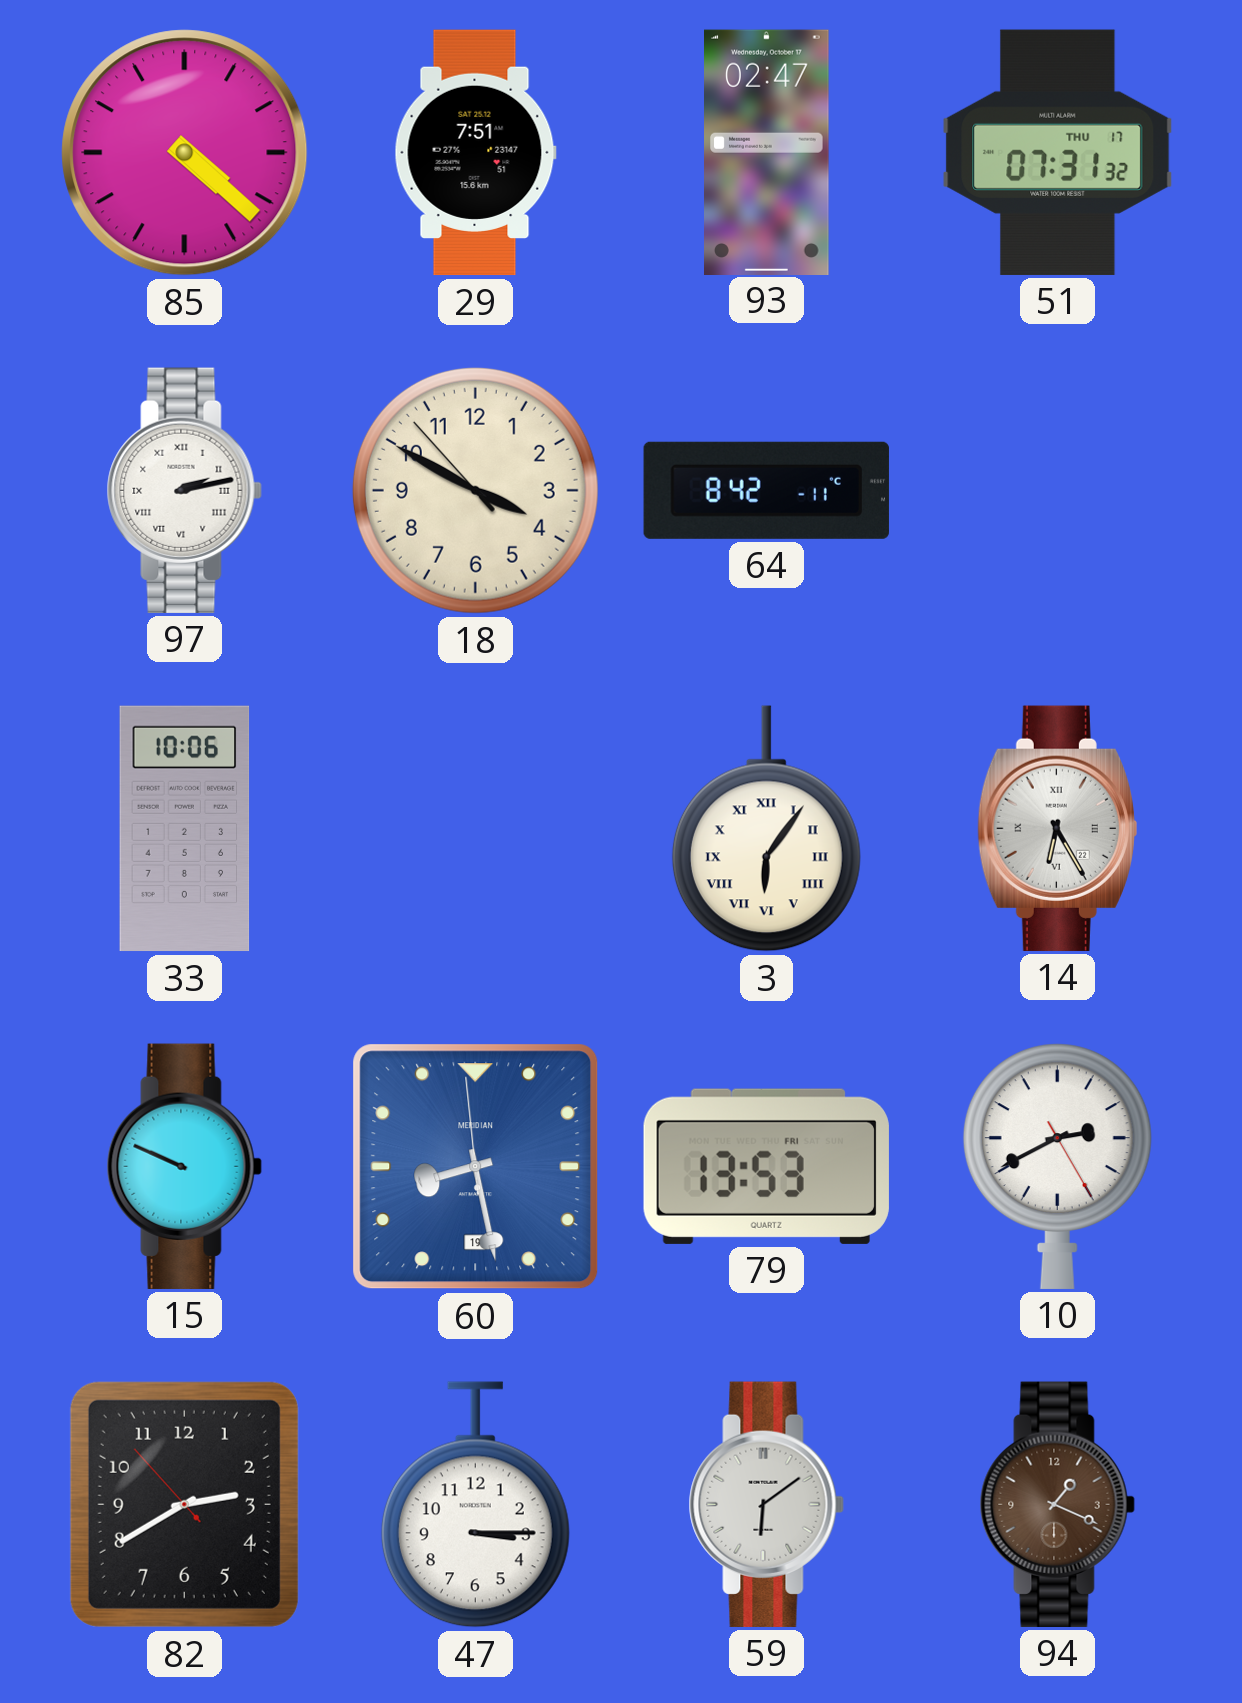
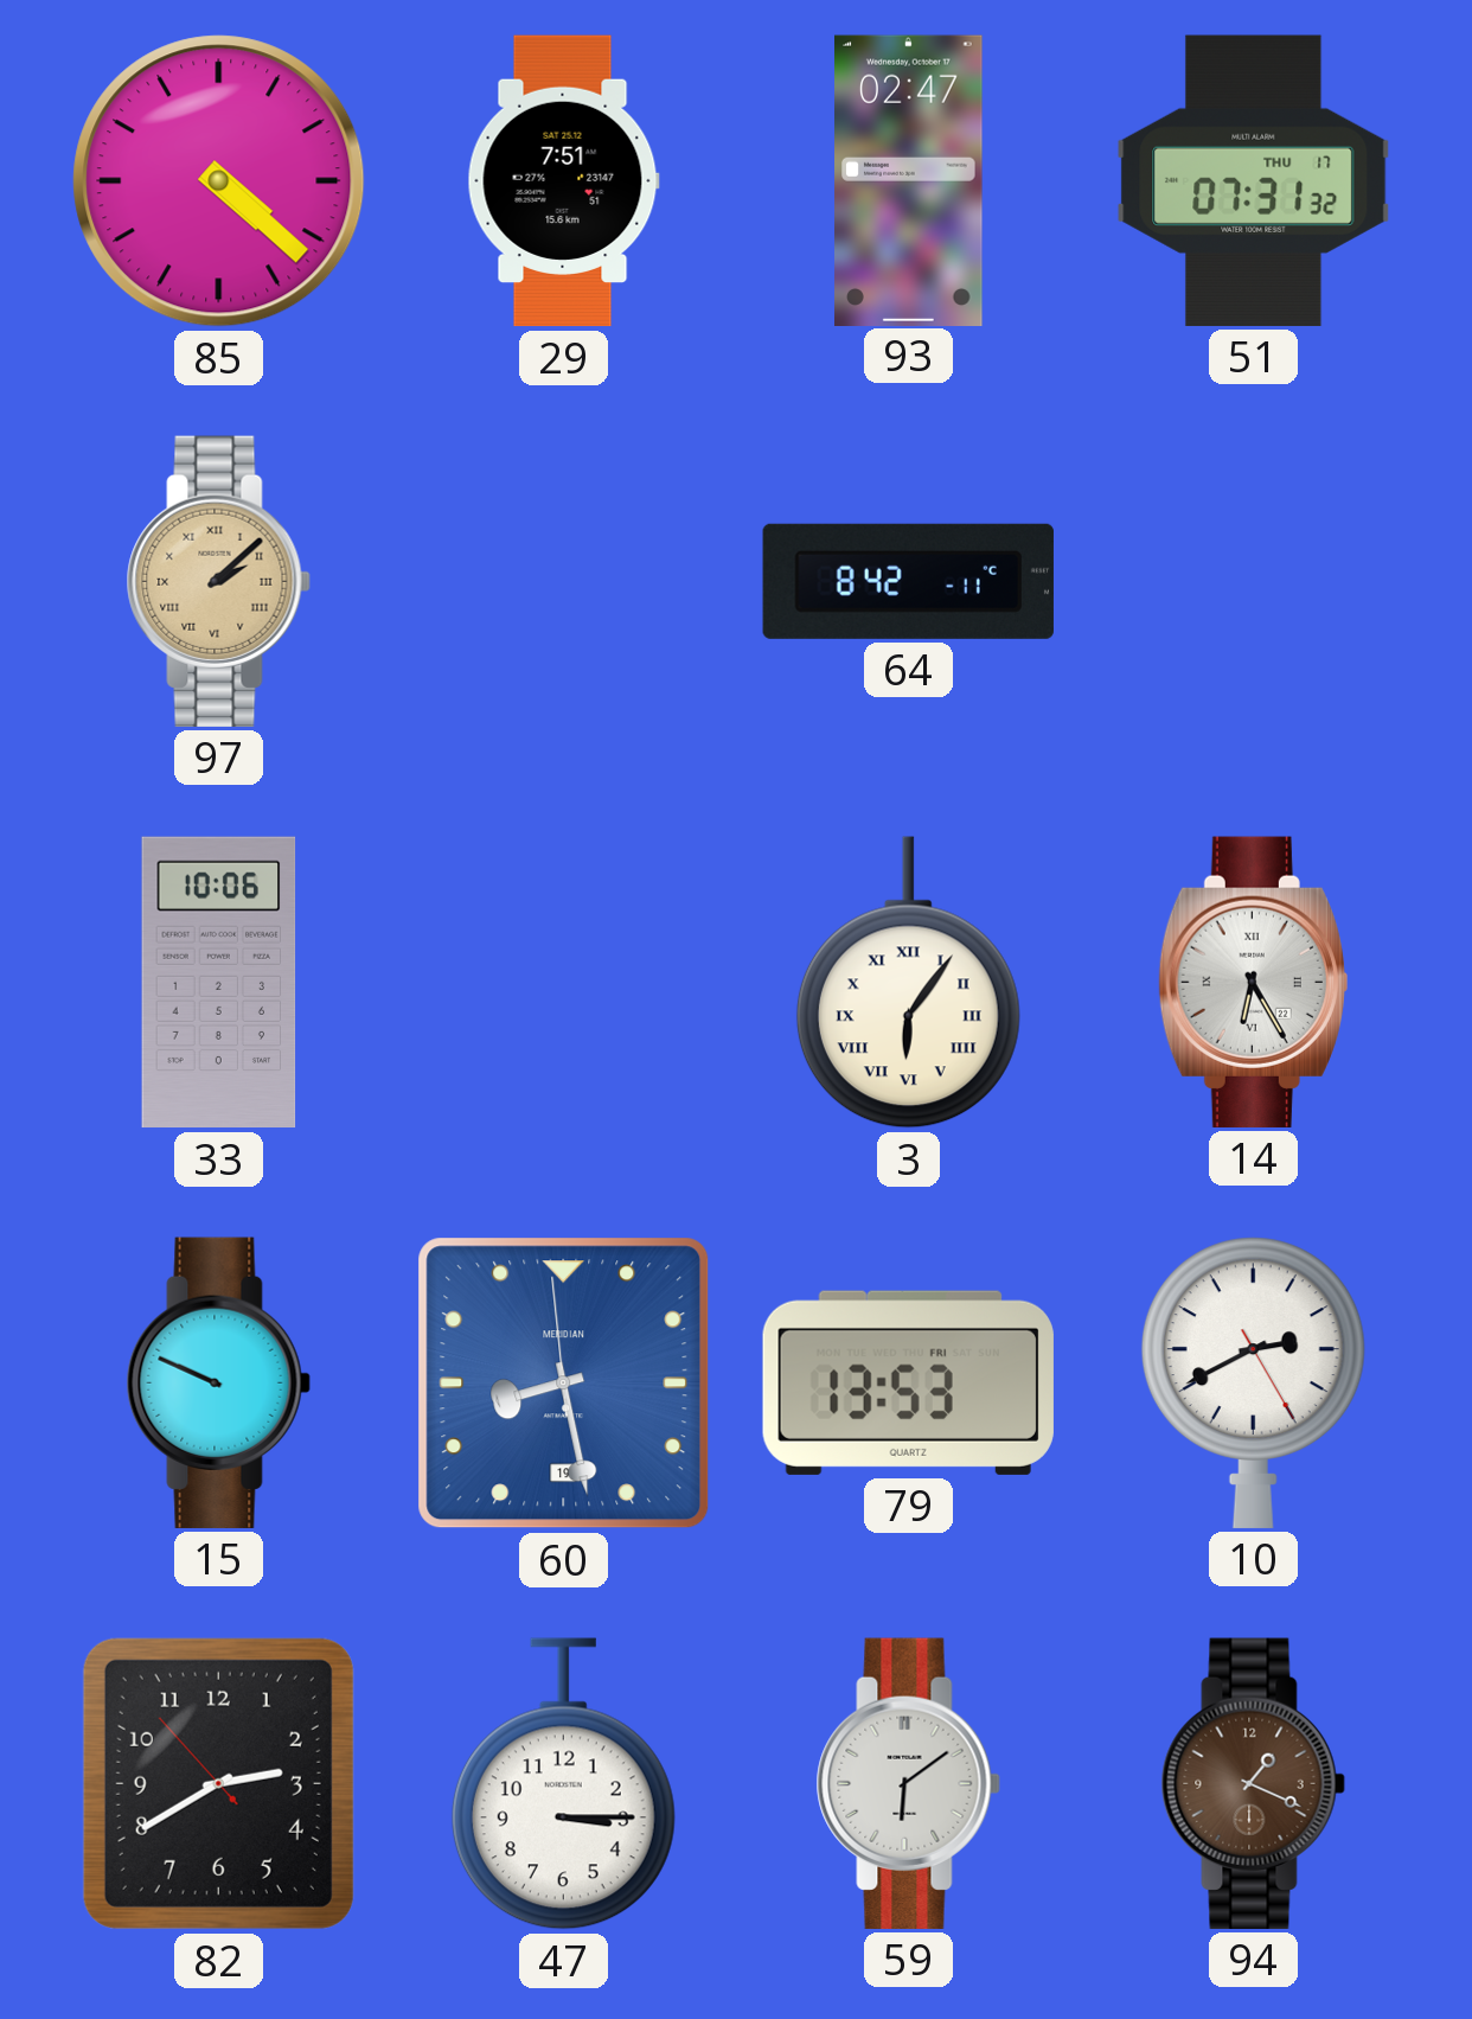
97: 2:13 -> 2:08
97 dial: white -> champagne
18: 3:49 -> none
